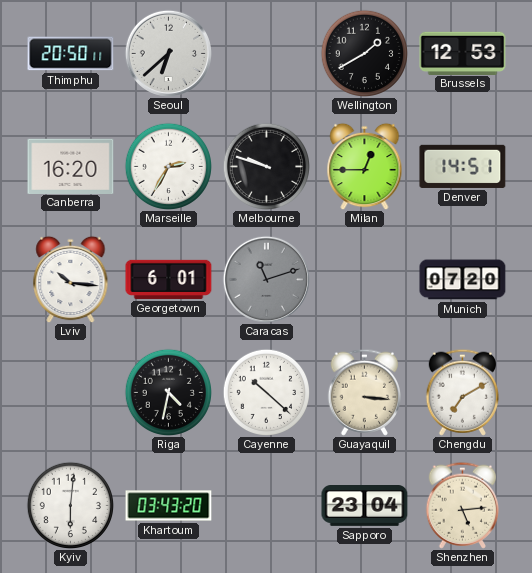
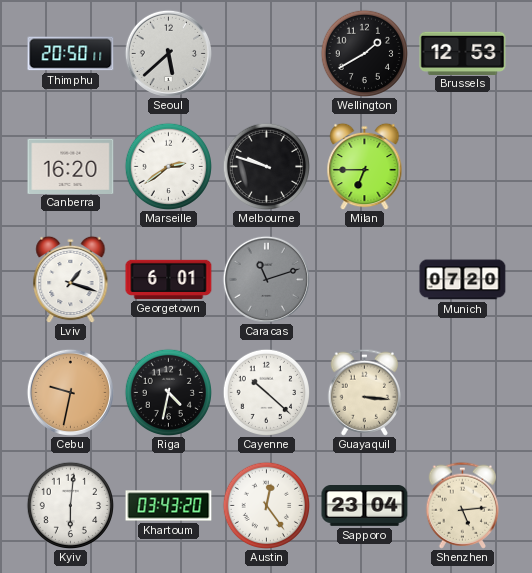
Seoul: 6:38 -> 5:38
Marseille: 2:35 -> 2:39
Milan: 12:45 -> 6:45
Denver: 14:51 -> none
Lviv: 10:16 -> 1:18
Cebu: none -> 9:32
Chengdu: 7:10 -> none
Austin: none -> 12:24
